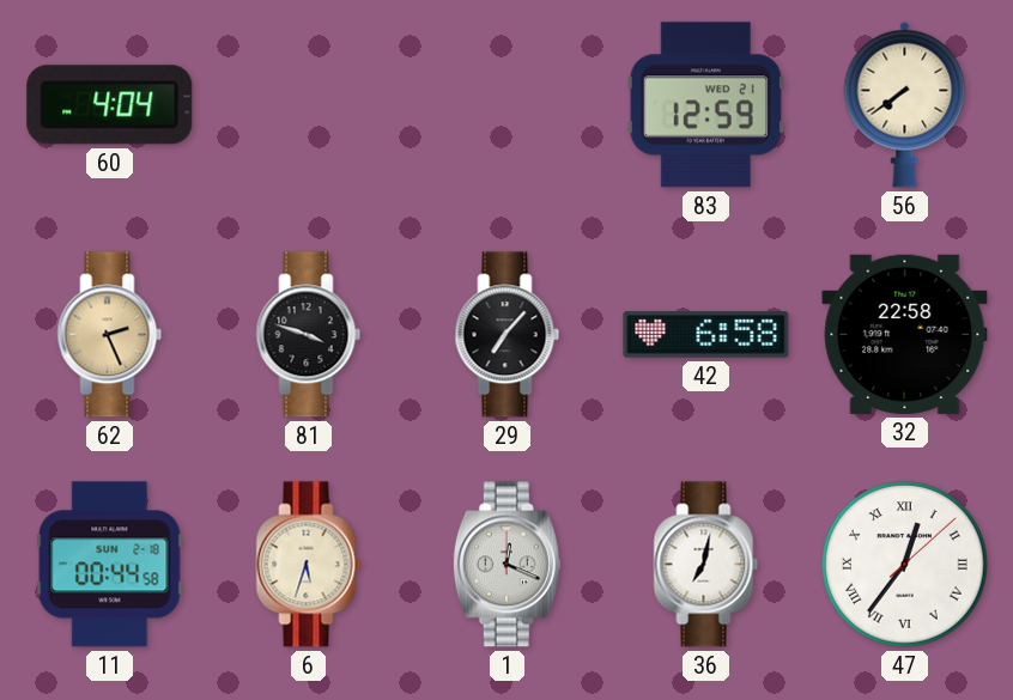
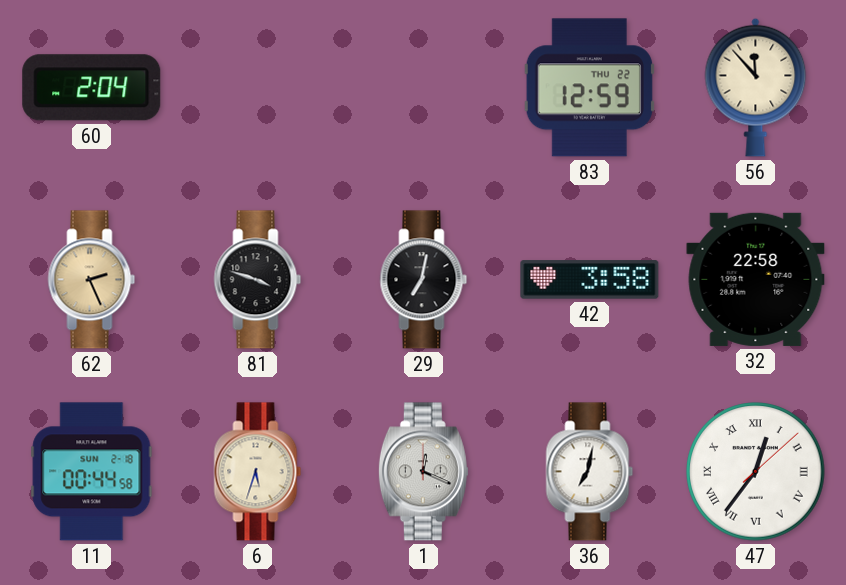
60: 4:04 -> 2:04
83 date: WED 21 -> THU 22
56: 7:39 -> 11:53
29: 7:07 -> 7:02
42: 6:58 -> 3:58
